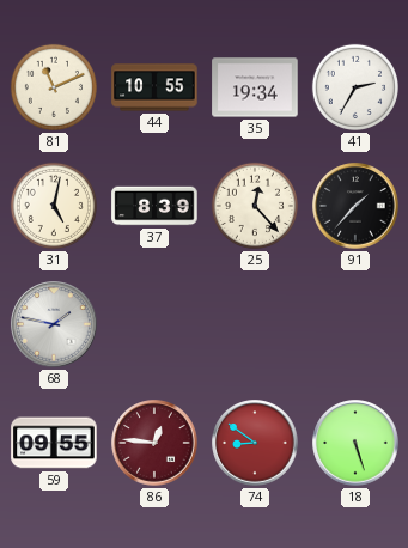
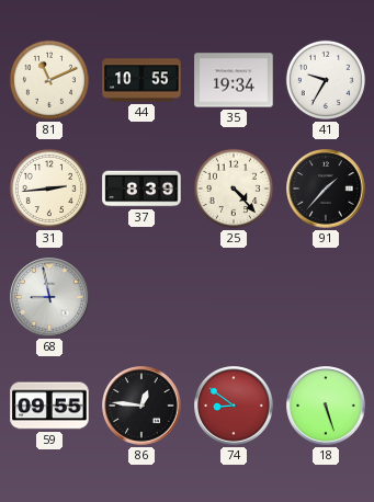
41: 2:35 -> 9:35
31: 5:02 -> 2:44
25: 12:23 -> 4:23
68: 1:47 -> 8:58
86 dial: burgundy -> black
